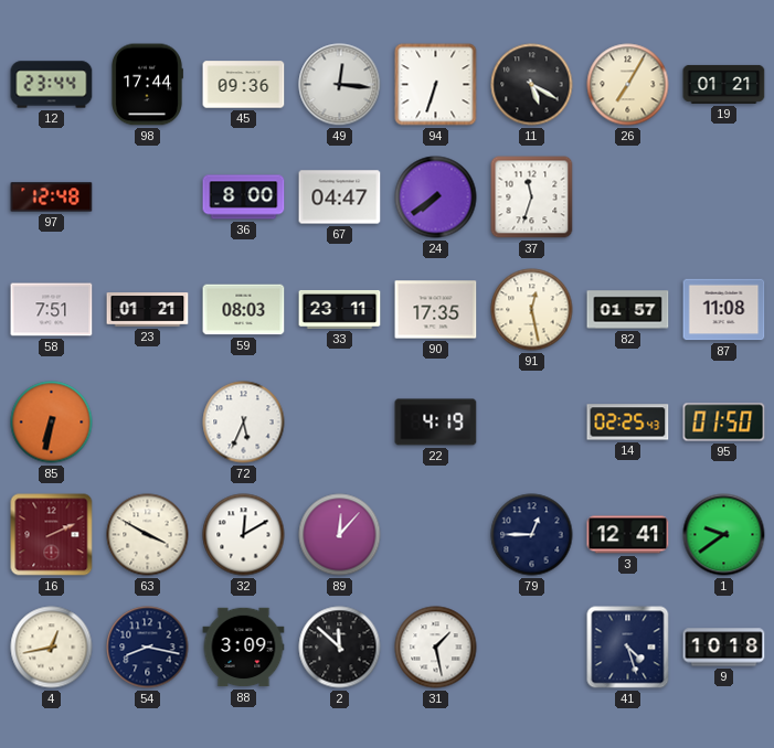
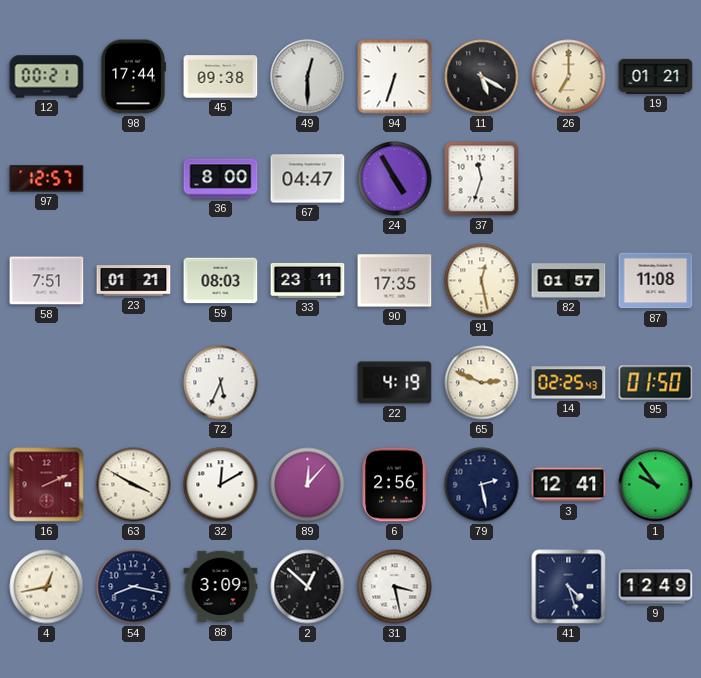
12: 23:44 -> 00:21
45: 09:36 -> 09:38
49: 12:16 -> 12:30
26: 7:05 -> 7:00
97: 12:48 -> 12:57
24: 7:39 -> 4:55
85: 6:32 -> none
65: none -> 2:49
6: none -> 2:56
79: 12:45 -> 2:28
1: 9:39 -> 9:54
2: 11:52 -> 12:52
31: 1:28 -> 3:28
9: 10:18 -> 12:49
